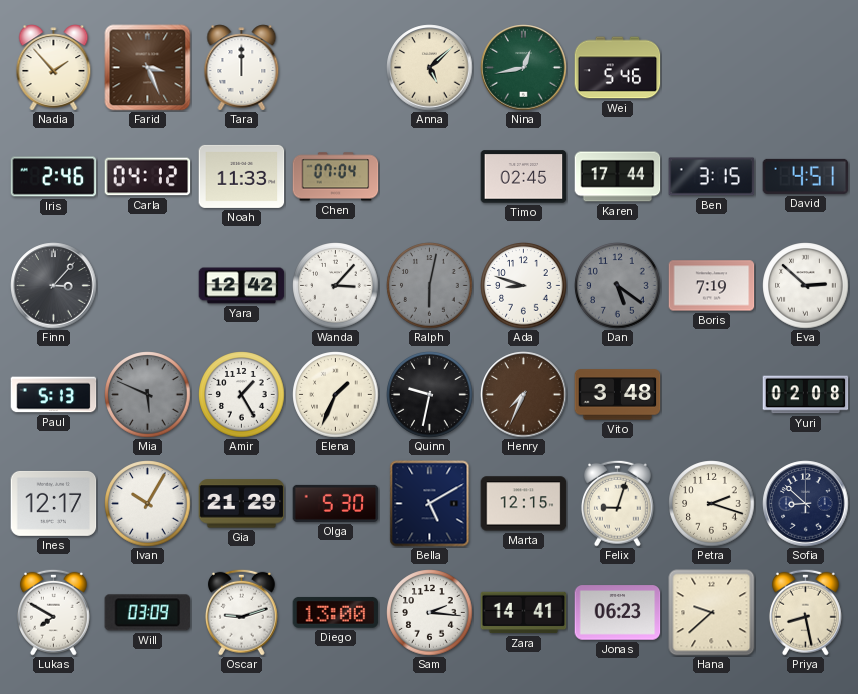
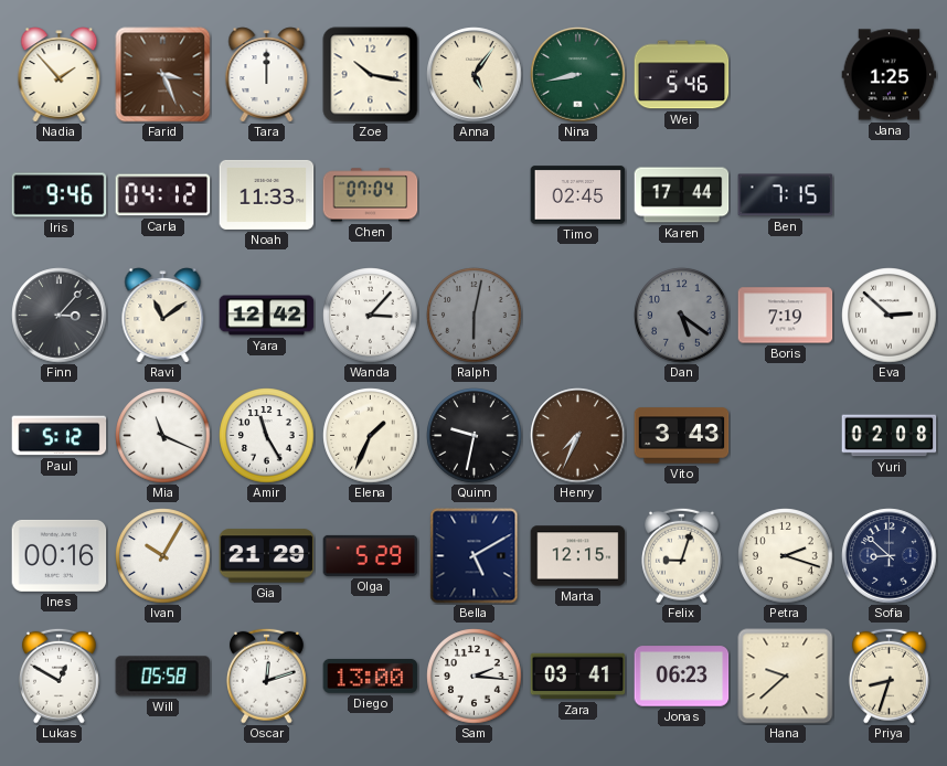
Zoe: none -> 10:17
Anna: 5:08 -> 5:06
Nina: 12:43 -> 8:43
Jana: none -> 1:25
Iris: 2:46 -> 9:46
Ben: 3:15 -> 7:15
David: 4:51 -> none
Ravi: none -> 11:09
Ada: 8:48 -> none
Paul: 5:13 -> 5:12
Mia: 5:49 -> 11:19
Mia dial: grey -> white
Amir: 1:25 -> 11:25
Vito: 3:48 -> 3:43
Ines: 12:17 -> 00:16
Olga: 5:30 -> 5:29
Lukas: 7:50 -> 12:50
Will: 03:09 -> 05:58
Oscar: 9:12 -> 12:12
Zara: 14:41 -> 03:41
Priya: 8:28 -> 8:33
